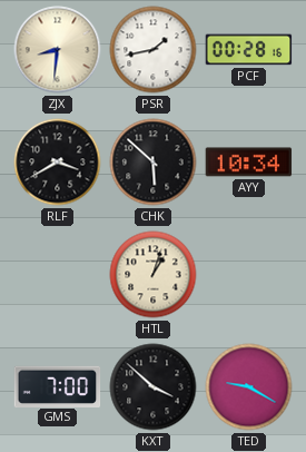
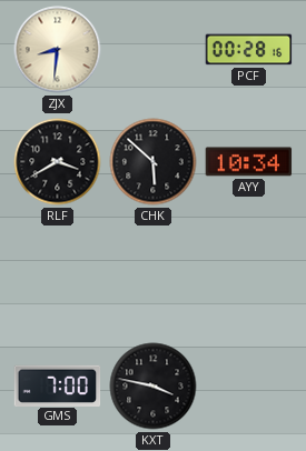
PSR: 1:43 -> none
HTL: 1:03 -> none
KXT: 3:52 -> 3:47
TED: 9:20 -> none
